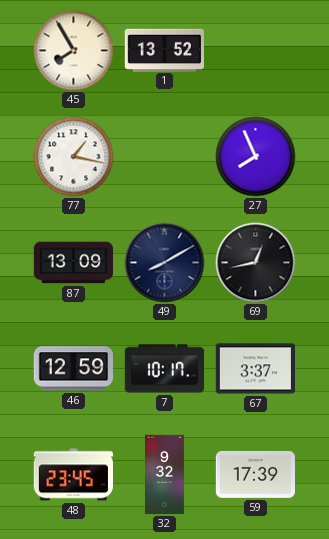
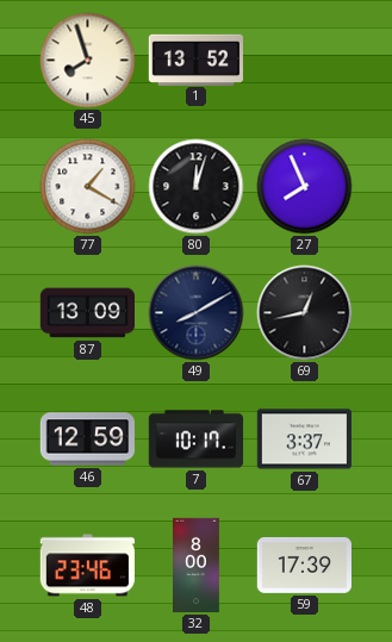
45: 7:55 -> 7:57
77: 1:17 -> 1:20
80: none -> 12:03
48: 23:45 -> 23:46
32: 9:32 -> 8:00
